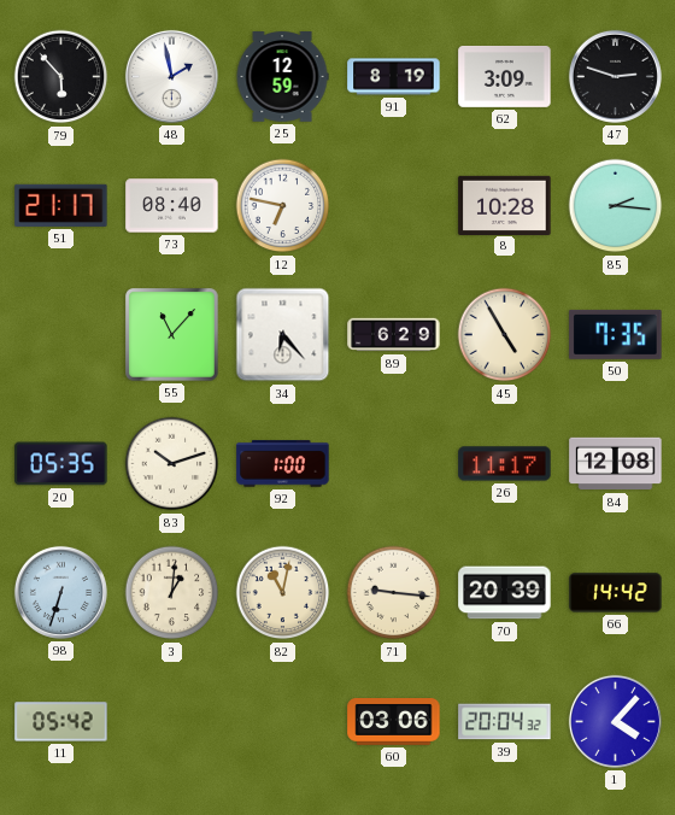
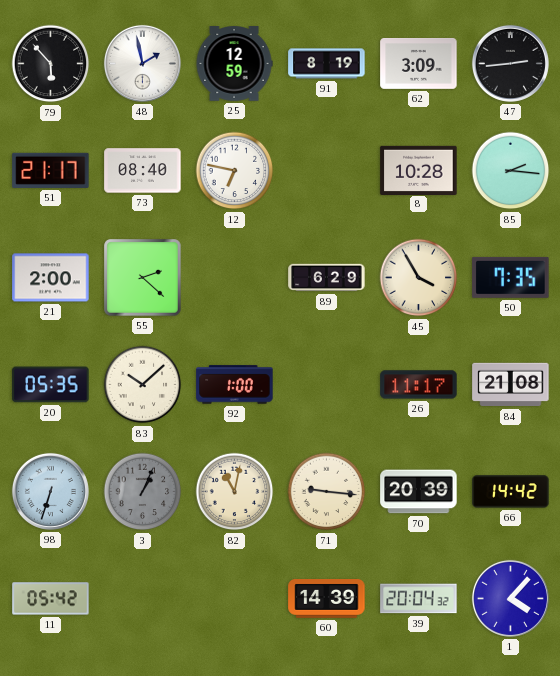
47: 2:48 -> 2:44
21: none -> 2:00
55: 11:07 -> 2:22
34: 6:23 -> none
45: 4:55 -> 3:55
83: 10:12 -> 10:08
84: 12:08 -> 21:08
3: 1:01 -> 1:04
3 dial: cream -> grey
60: 03:06 -> 14:39
